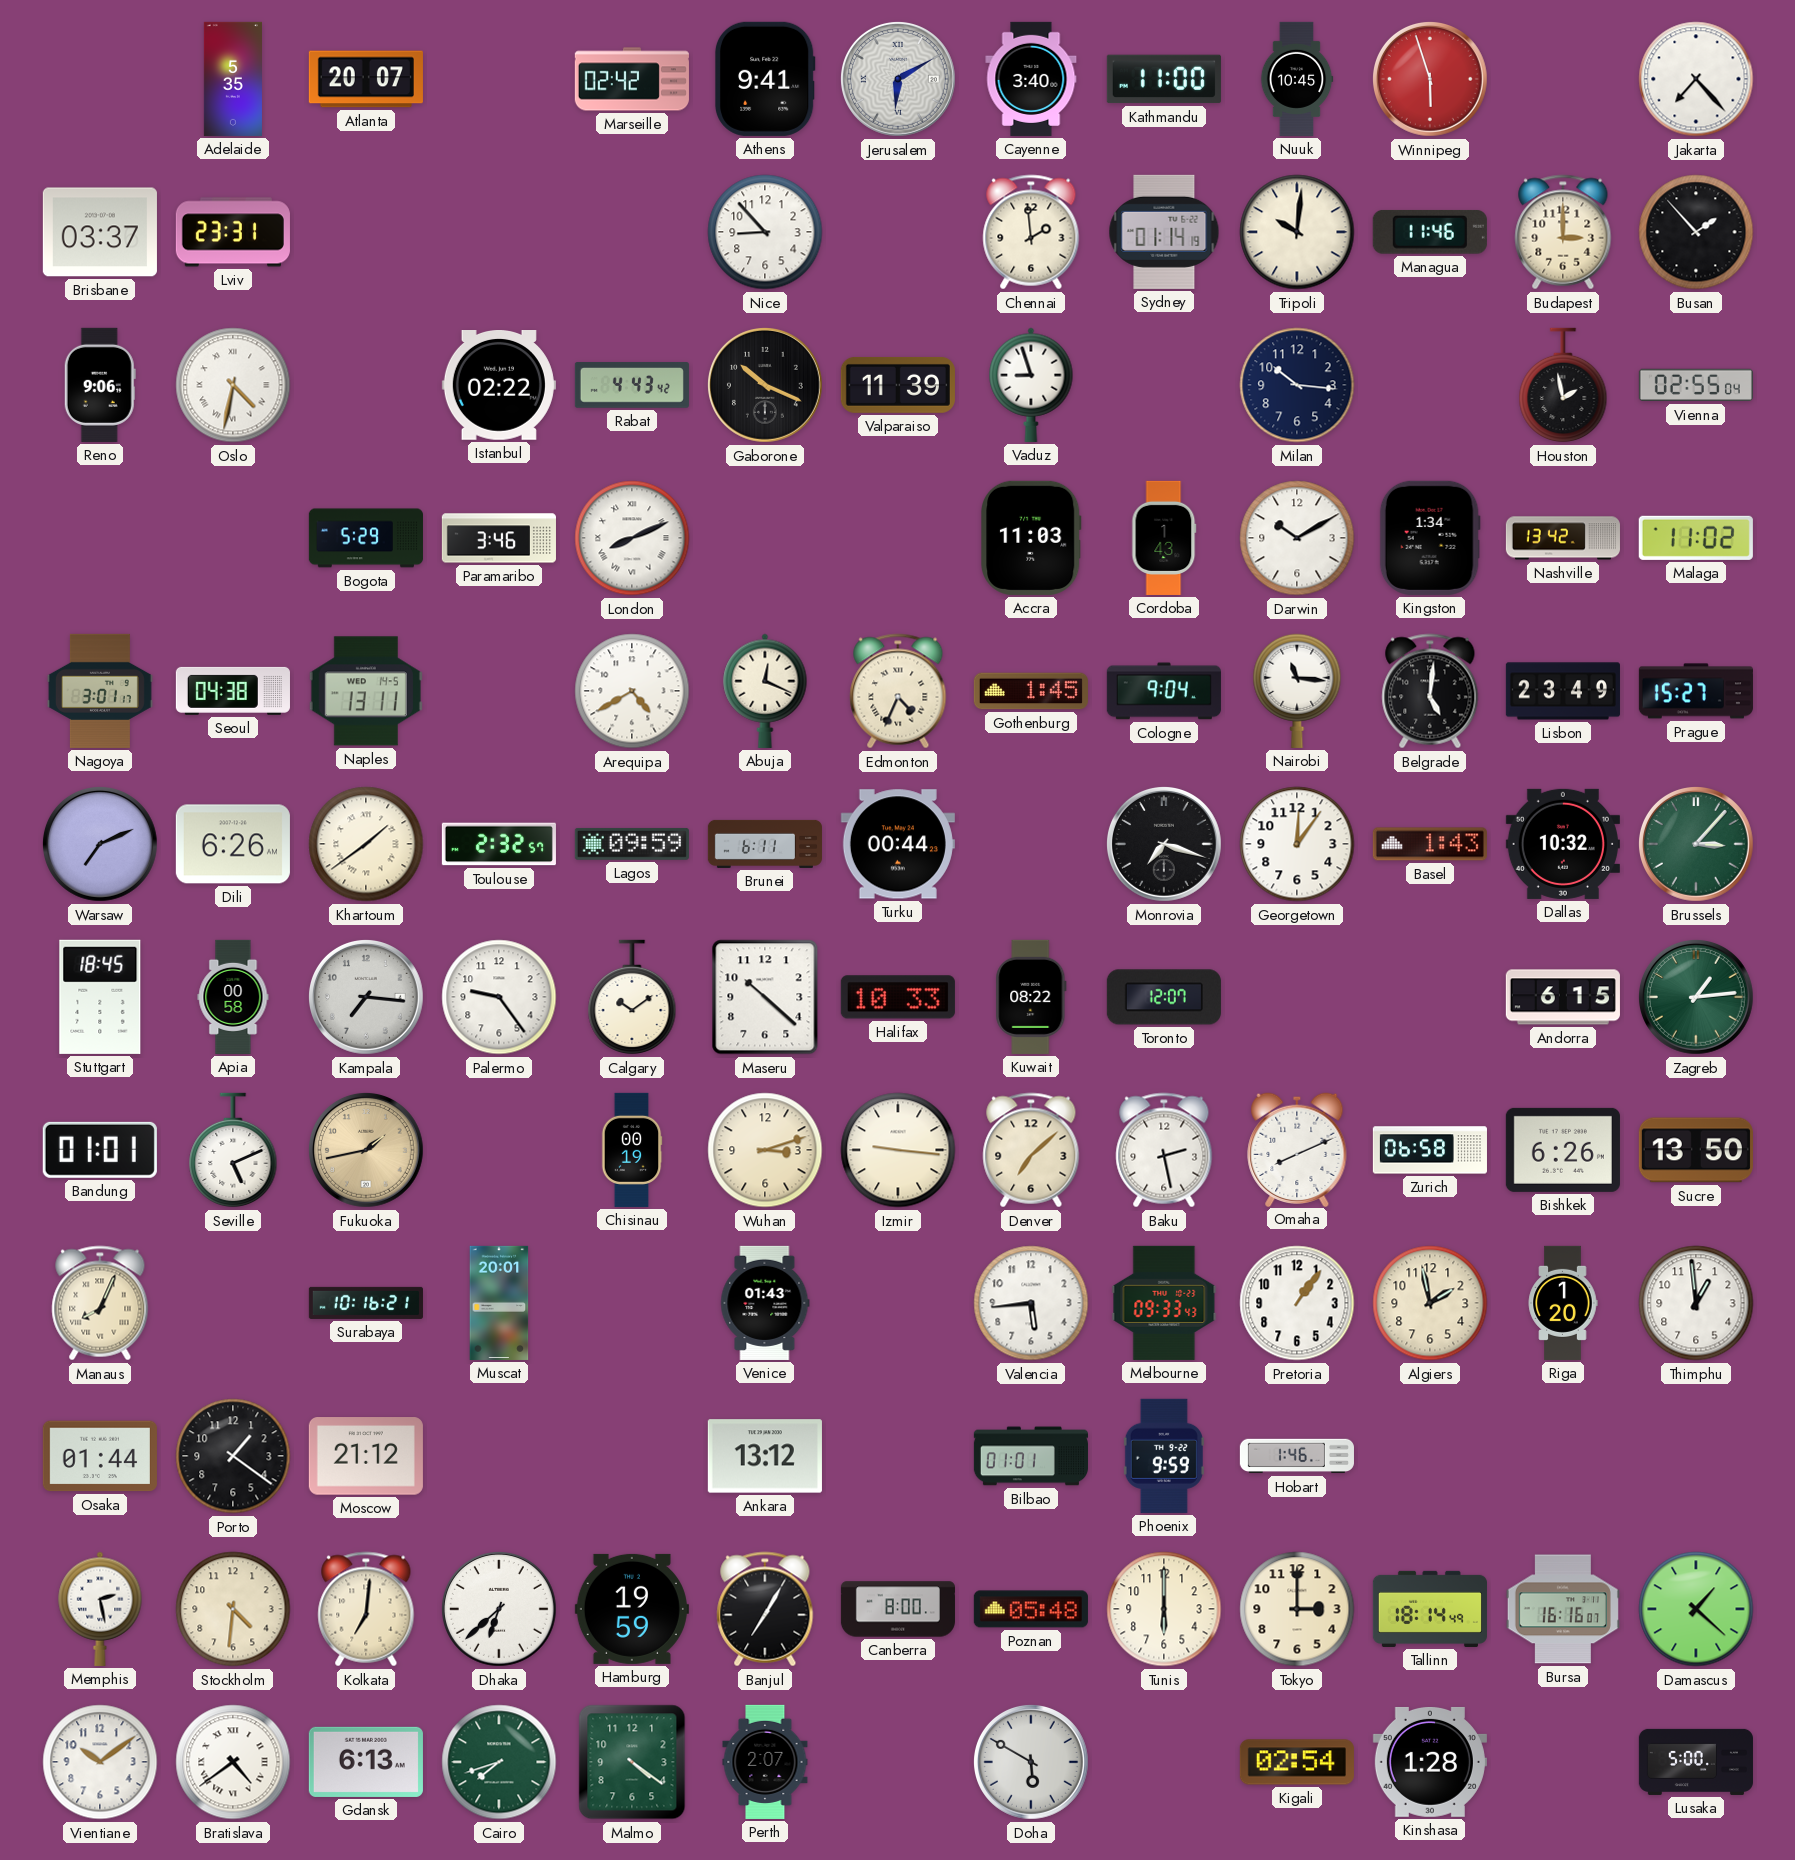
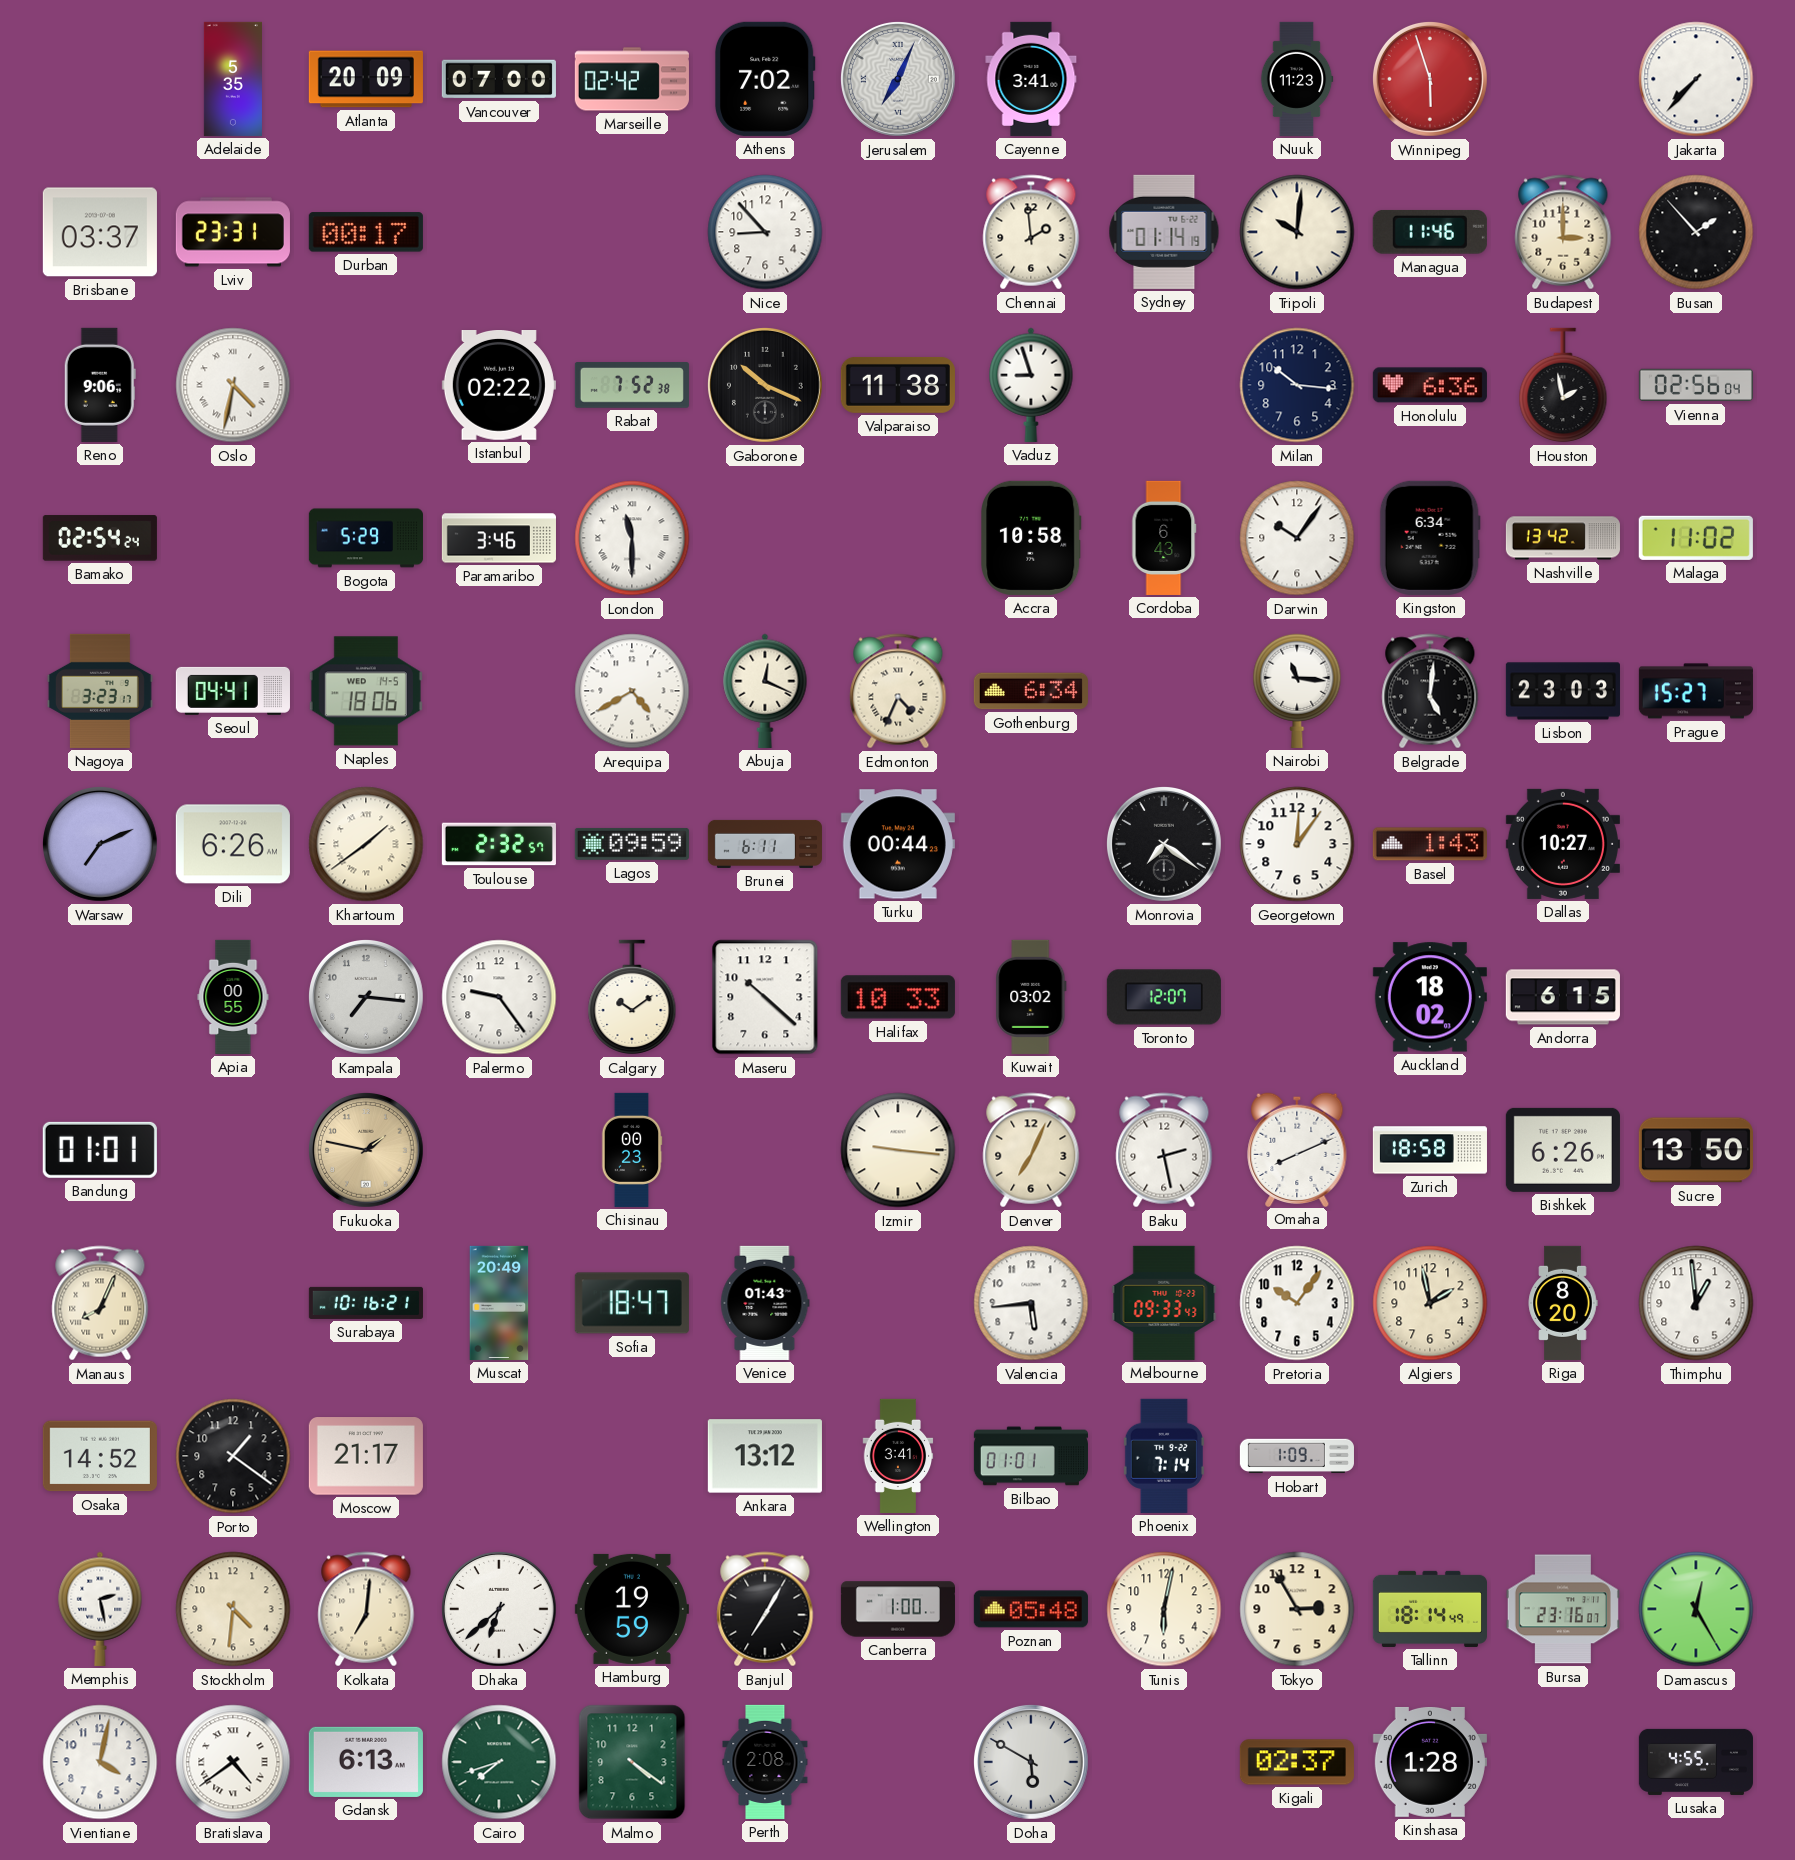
Atlanta: 20:07 -> 20:09
Vancouver: none -> 07:00
Athens: 9:41 -> 7:02
Jerusalem: 6:10 -> 7:04
Cayenne: 3:40 -> 3:41
Kathmandu: 11:00 -> none
Nuuk: 10:45 -> 11:23
Jakarta: 7:23 -> 7:37
Durban: none -> 00:17
Rabat: 4:43 -> 7:52
Valparaiso: 11:39 -> 11:38
Honolulu: none -> 6:36
Vienna: 02:55 -> 02:56
Bamako: none -> 02:54
London: 8:11 -> 11:30
Accra: 11:03 -> 10:58
Cordoba: 1:43 -> 6:43
Darwin: 10:10 -> 10:06
Kingston: 1:34 -> 6:34
Nagoya: 3:01 -> 3:23
Seoul: 04:38 -> 04:41
Naples: 13:11 -> 18:06
Gothenburg: 1:45 -> 6:34
Cologne: 9:04 -> none
Lisbon: 23:49 -> 23:03
Monrovia: 7:18 -> 7:21
Dallas: 10:32 -> 10:27
Brussels: 3:07 -> none
Stuttgart: 18:45 -> none
Apia: 00:58 -> 00:55
Kuwait: 08:22 -> 03:02
Auckland: none -> 18:02
Zagreb: 1:14 -> none
Seville: 5:11 -> none
Fukuoka: 1:43 -> 1:47
Chisinau: 00:19 -> 00:23
Wuhan: 3:12 -> none
Denver: 7:08 -> 7:04
Zurich: 06:58 -> 18:58
Muscat: 20:01 -> 20:49
Sofia: none -> 18:47
Pretoria: 1:06 -> 10:06
Riga: 1:20 -> 8:20
Osaka: 01:44 -> 14:52
Moscow: 21:12 -> 21:17
Wellington: none -> 3:41
Phoenix: 9:59 -> 7:14
Hobart: 1:46 -> 1:09
Canberra: 8:00 -> 1:00
Tunis: 6:00 -> 6:02
Tokyo: 3:00 -> 2:55
Bursa: 16:16 -> 23:16
Damascus: 1:22 -> 12:25
Vientiane: 10:09 -> 4:02
Perth: 2:07 -> 2:08
Kigali: 02:54 -> 02:37
Lusaka: 5:00 -> 4:55
